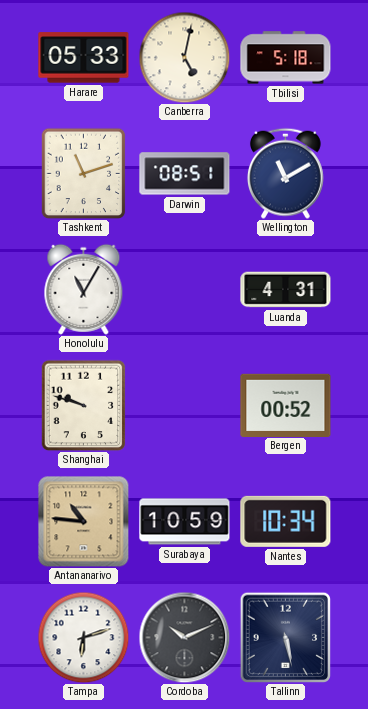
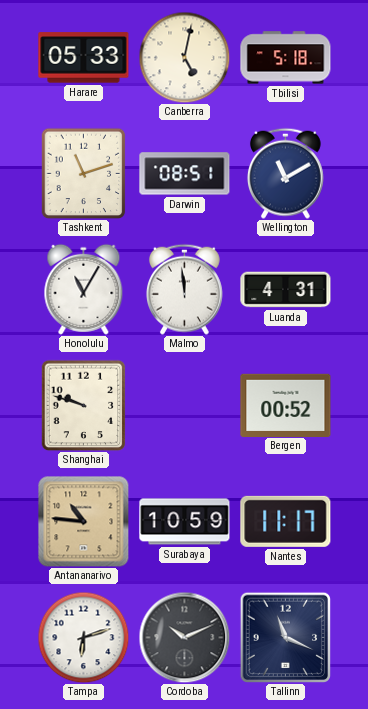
Malmo: none -> 11:59
Nantes: 10:34 -> 11:17
Tallinn: 5:28 -> 11:19
